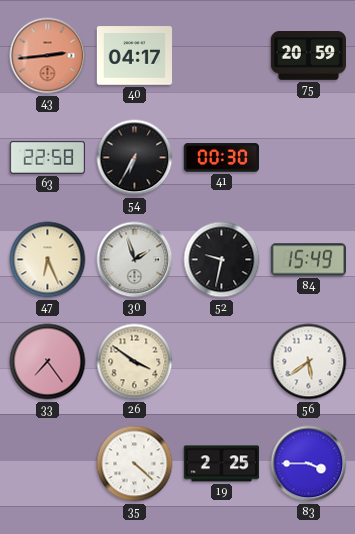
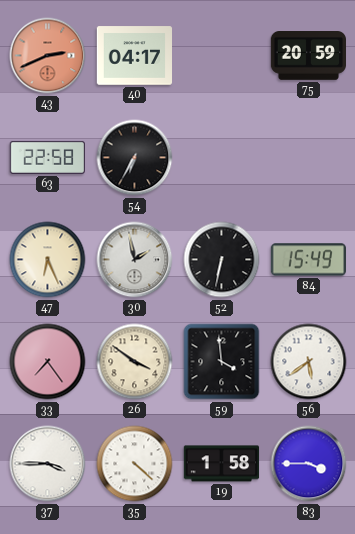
43: 2:44 -> 2:41
41: 00:30 -> none
30: 1:57 -> 1:58
52: 9:32 -> 6:32
59: none -> 3:59
37: none -> 3:45
19: 2:25 -> 1:58
